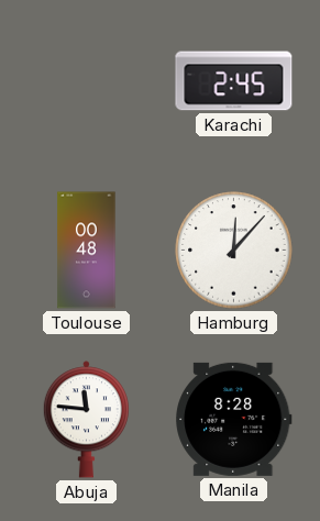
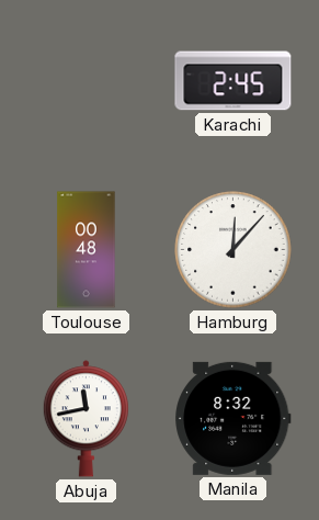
Abuja: 11:46 -> 11:43
Manila: 8:28 -> 8:32
